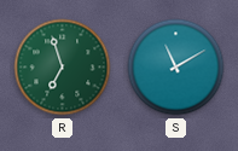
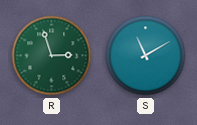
R: 6:57 -> 2:57
